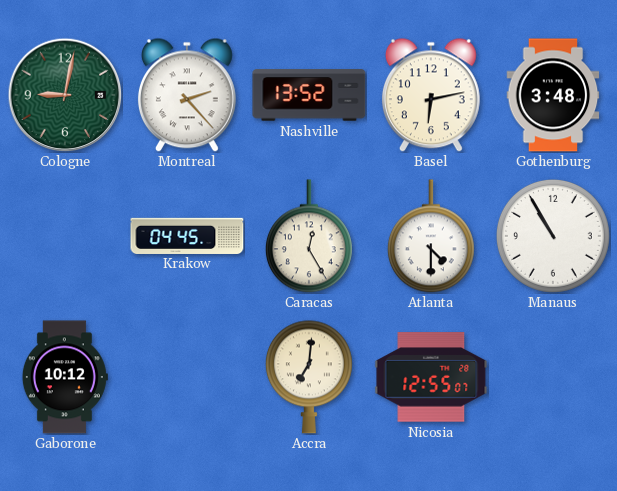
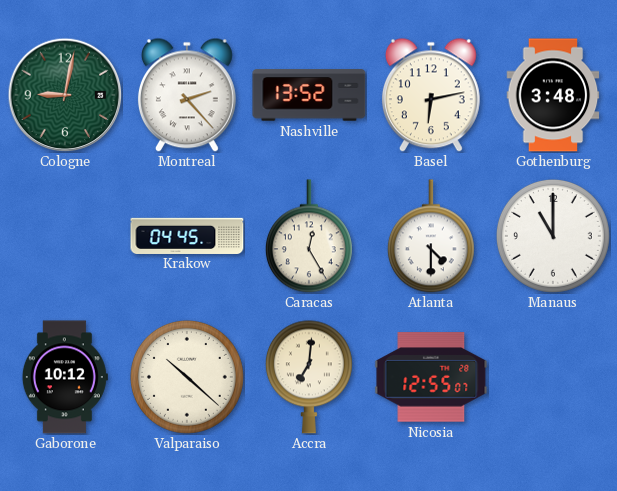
Manaus: 10:55 -> 11:00
Valparaiso: none -> 10:22
